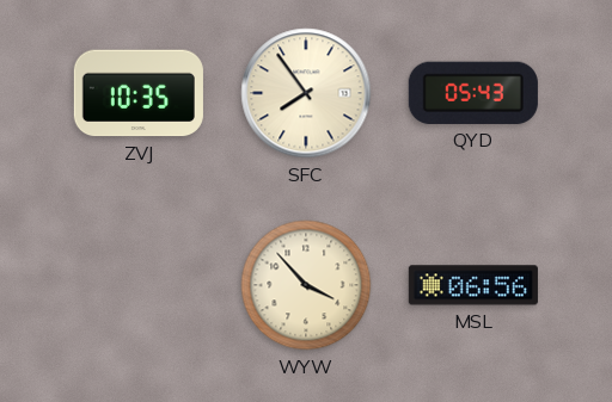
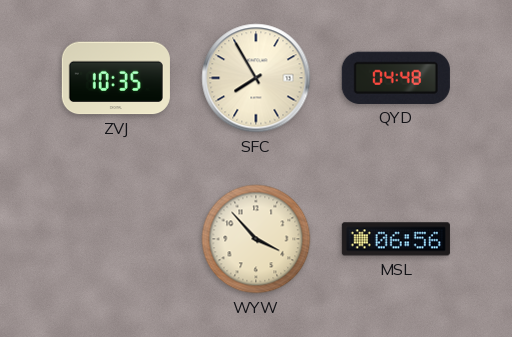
SFC: 7:54 -> 7:55
QYD: 05:43 -> 04:48
